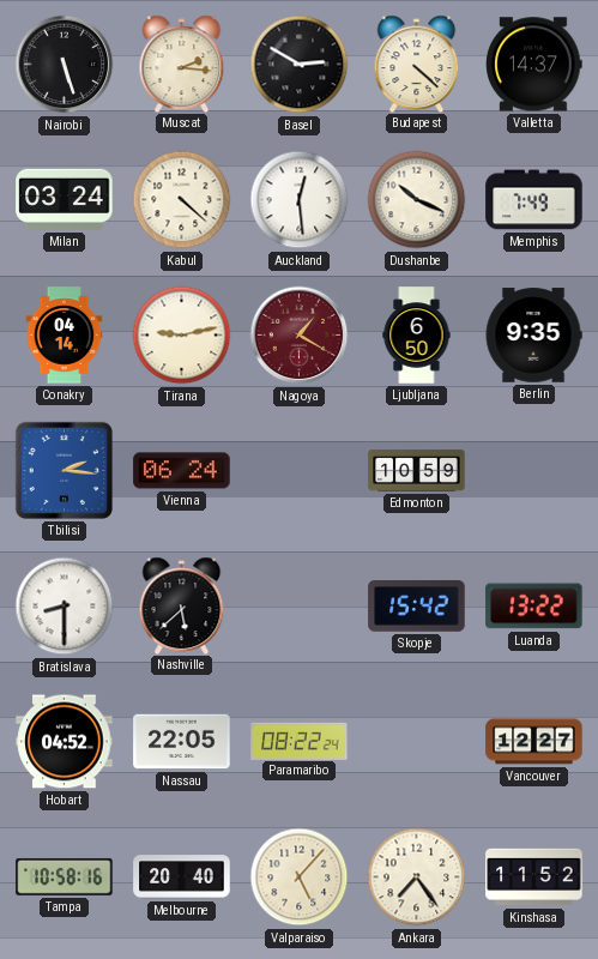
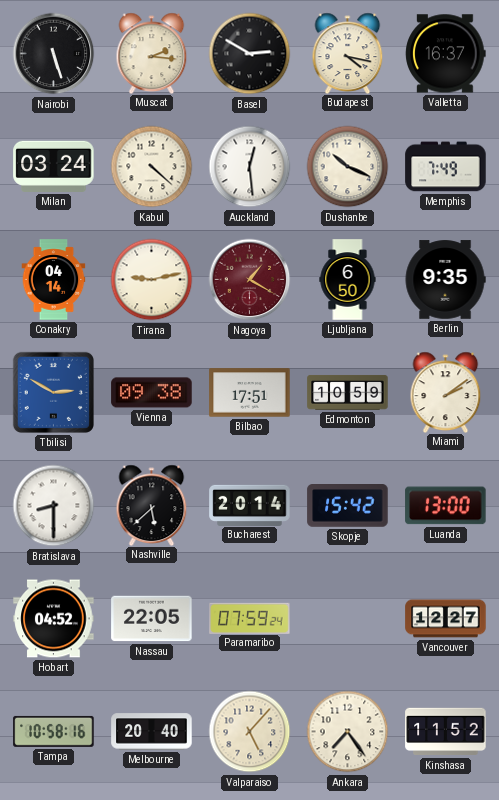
Budapest: 4:22 -> 4:17
Valletta: 14:37 -> 16:37
Tbilisi: 2:16 -> 2:50
Vienna: 06:24 -> 09:38
Bilbao: none -> 17:51
Miami: none -> 2:09
Bucharest: none -> 20:14
Luanda: 13:22 -> 13:00
Paramaribo: 08:22 -> 07:59
